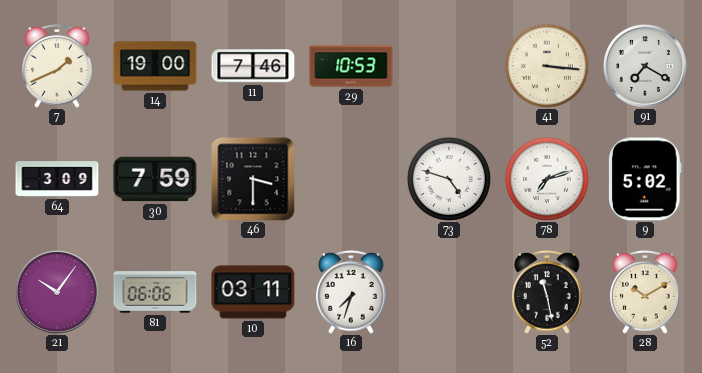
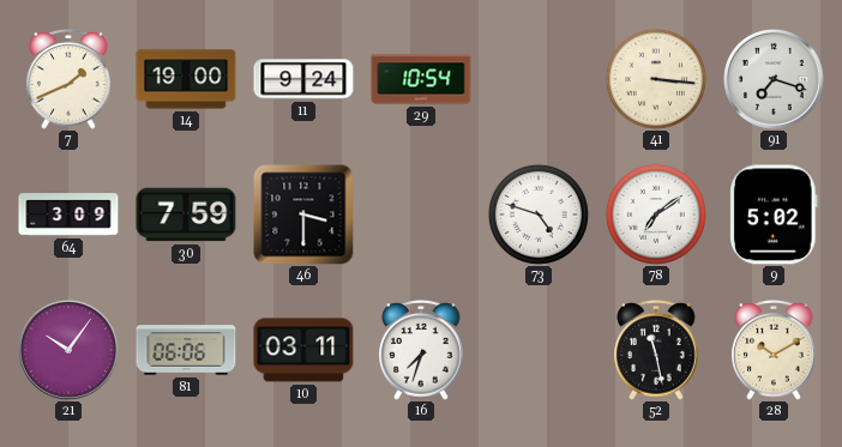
11: 7:46 -> 9:24
29: 10:53 -> 10:54
91: 7:20 -> 7:18
78: 7:12 -> 7:09
